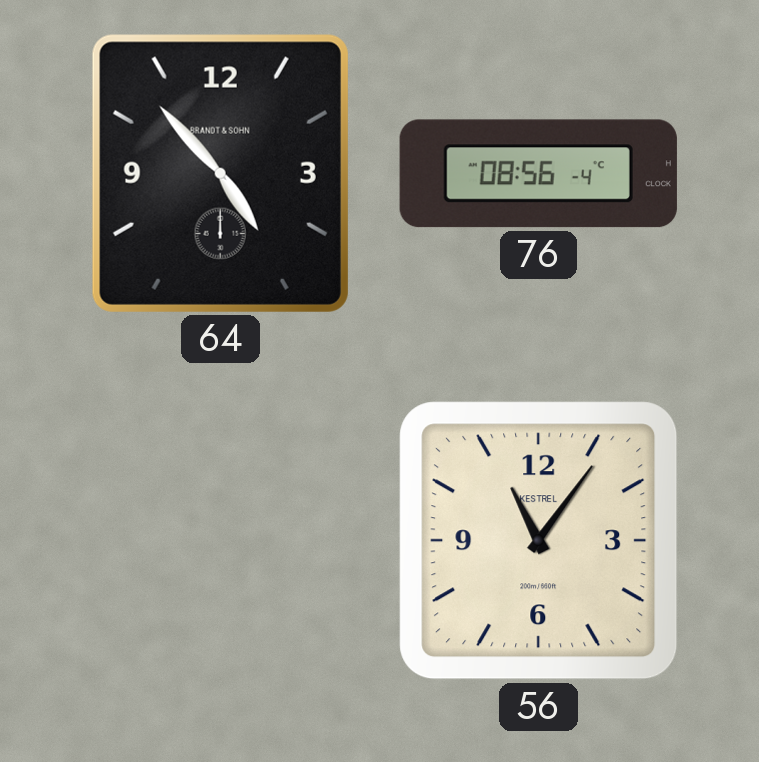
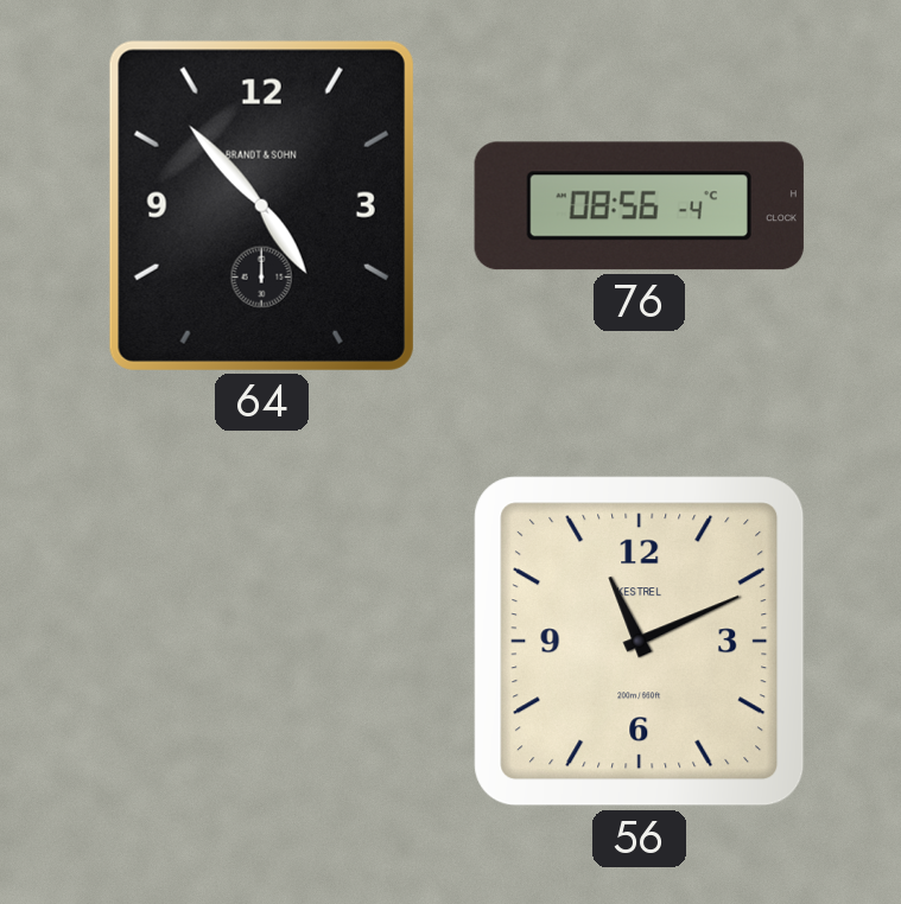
56: 11:06 -> 11:11
